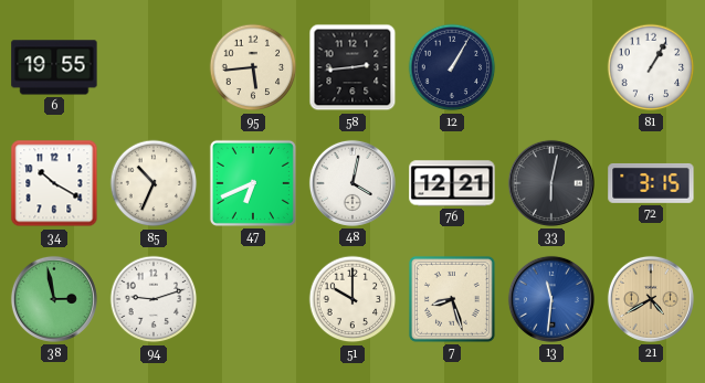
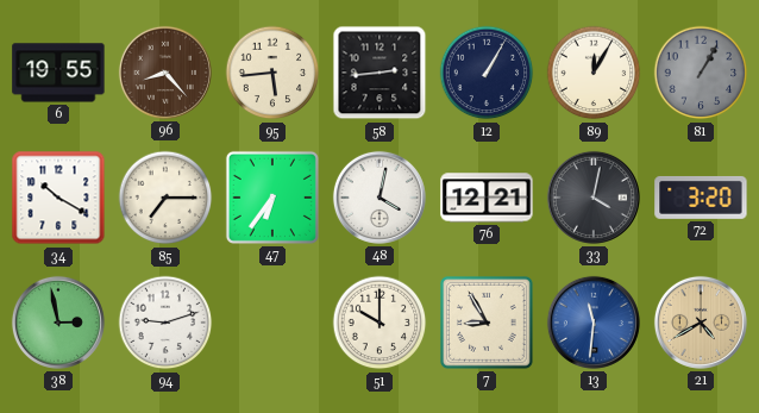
96: none -> 8:23
89: none -> 12:05
81 dial: white -> grey
85: 10:34 -> 7:15
47: 6:41 -> 6:36
33: 6:02 -> 4:02
72: 3:15 -> 3:20
7: 8:27 -> 8:55
